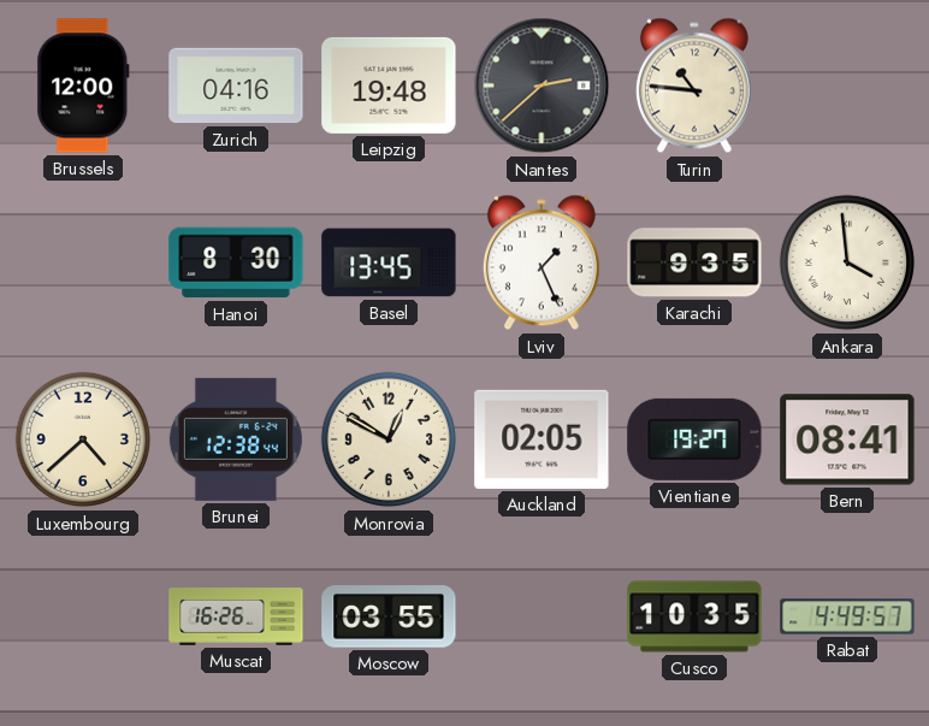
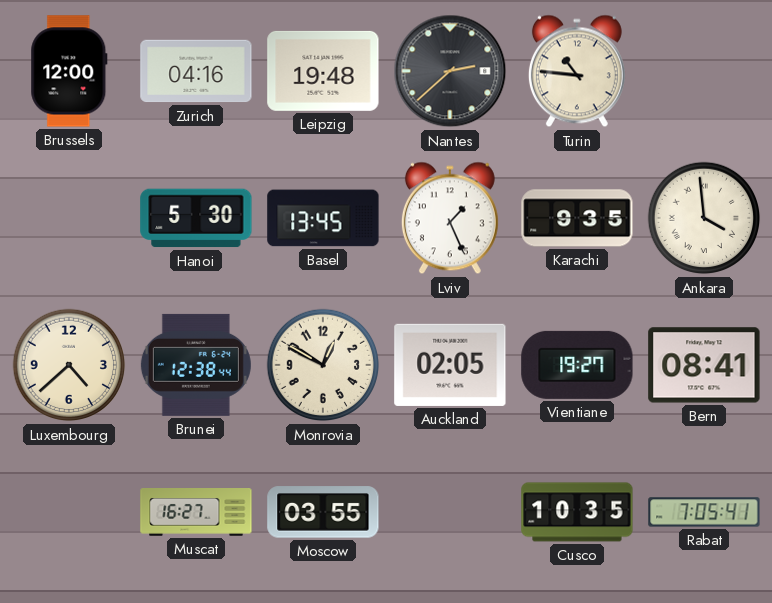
Hanoi: 8:30 -> 5:30
Muscat: 16:26 -> 16:27
Rabat: 4:49 -> 7:05
